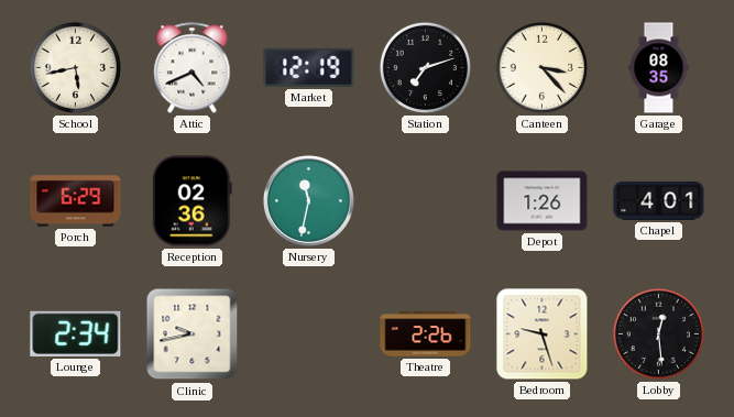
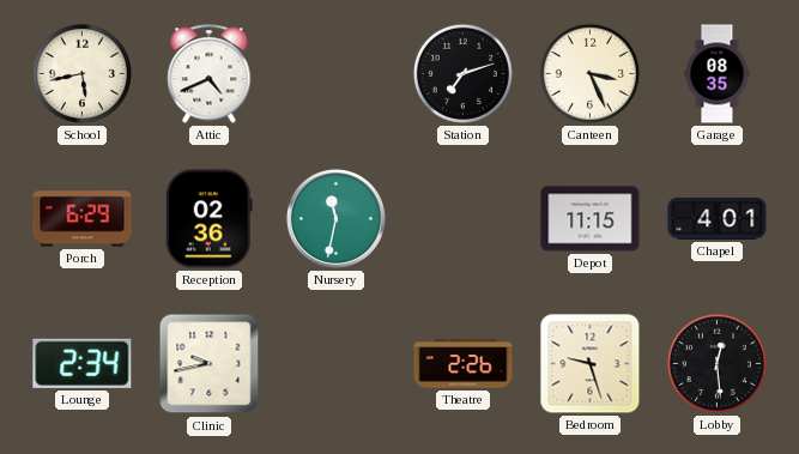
Market: 12:19 -> none
Canteen: 3:23 -> 3:26
Depot: 1:26 -> 11:15
